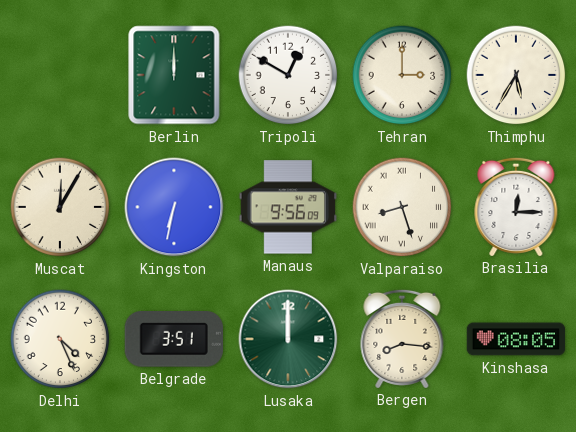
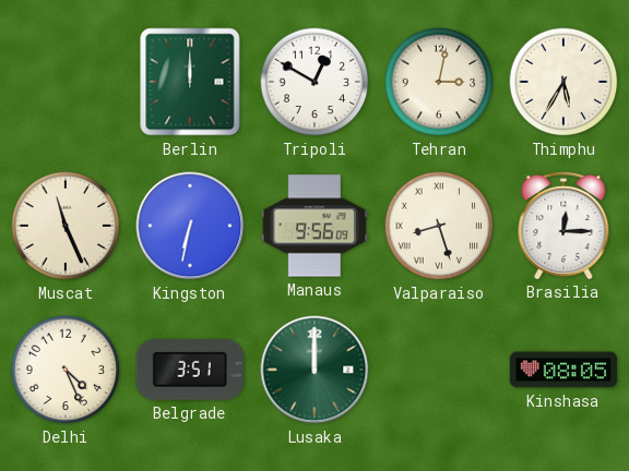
Tehran: 3:00 -> 3:02
Muscat: 12:05 -> 11:26
Bergen: 8:16 -> none
